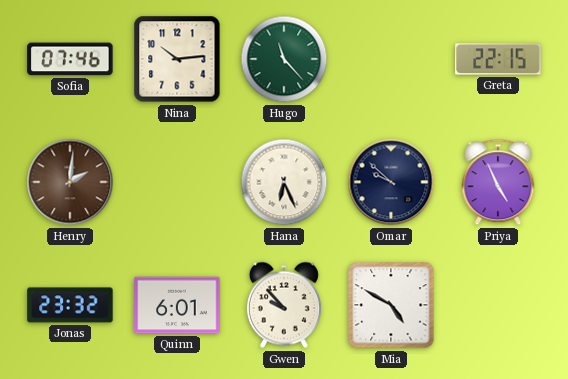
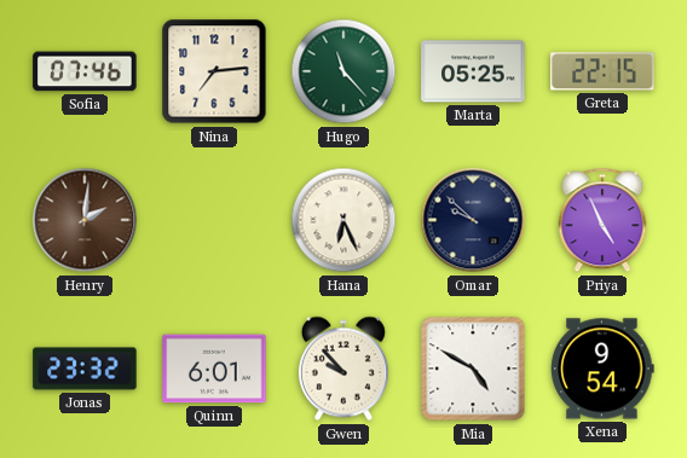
Nina: 10:14 -> 7:14
Marta: none -> 05:25
Xena: none -> 9:54
